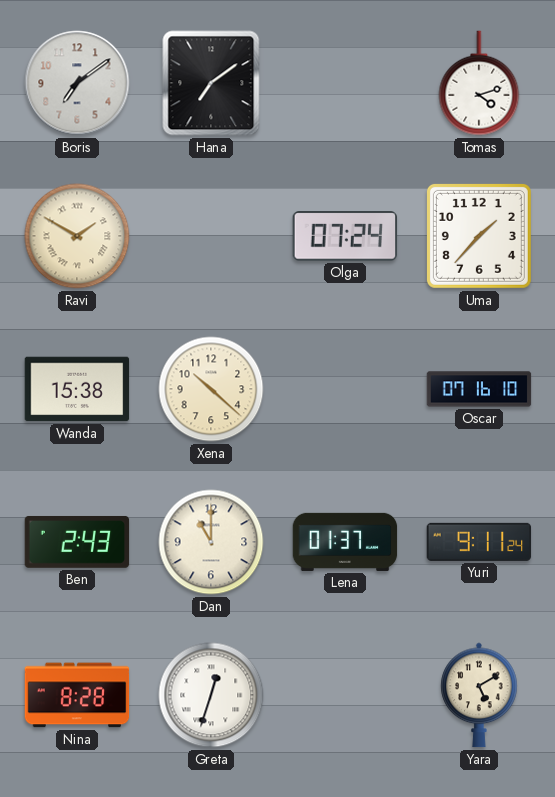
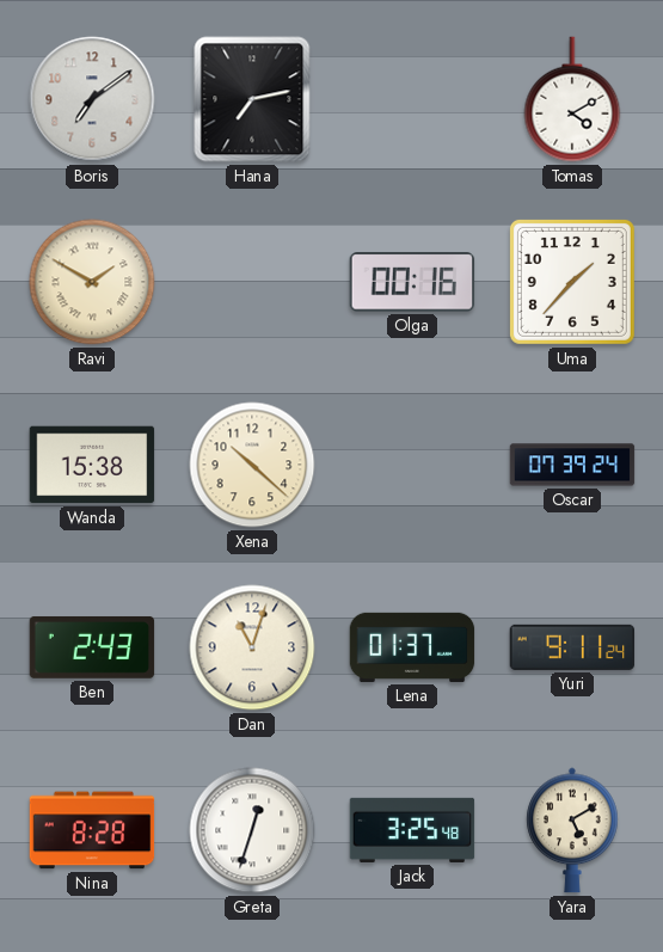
Hana: 7:09 -> 7:13
Tomas: 4:12 -> 4:10
Olga: 07:24 -> 00:16
Oscar: 07:16 -> 07:39
Dan: 11:00 -> 11:03
Jack: none -> 3:25
